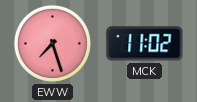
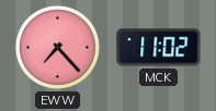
EWW: 7:27 -> 7:23
